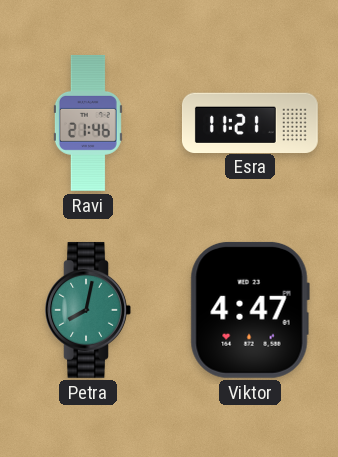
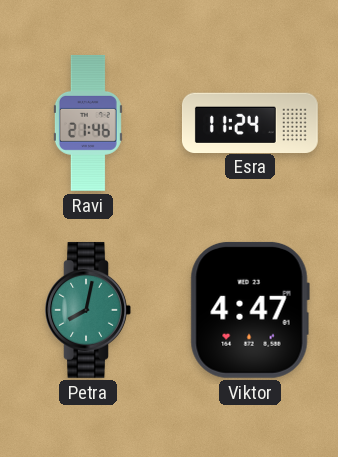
Esra: 11:21 -> 11:24
